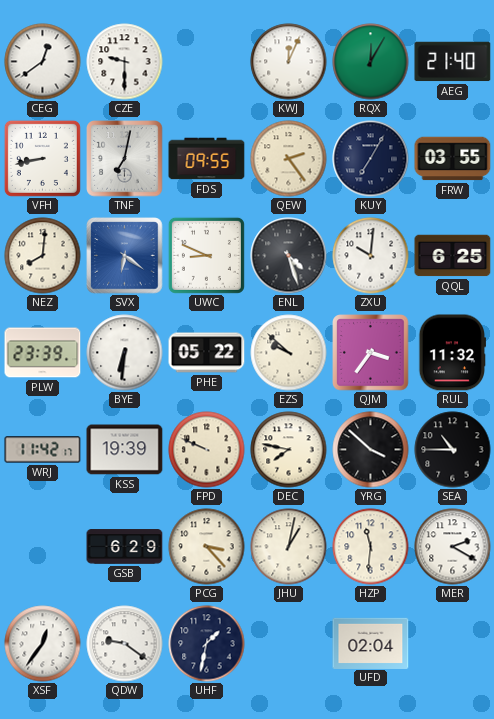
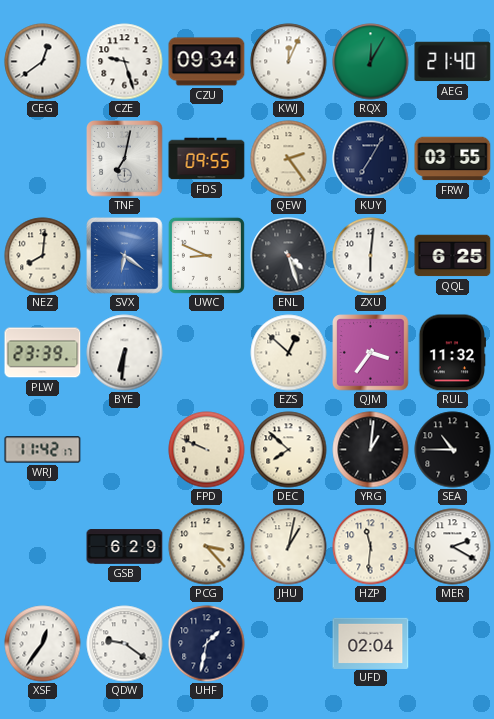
CZE: 9:30 -> 9:27
CZU: none -> 09:34
VFH: 8:43 -> none
ZXU: 10:01 -> 6:01
PHE: 05:22 -> none
EZS: 9:52 -> 12:52
KSS: 19:39 -> none
DEC: 7:47 -> 7:52
YRG: 3:52 -> 1:01
